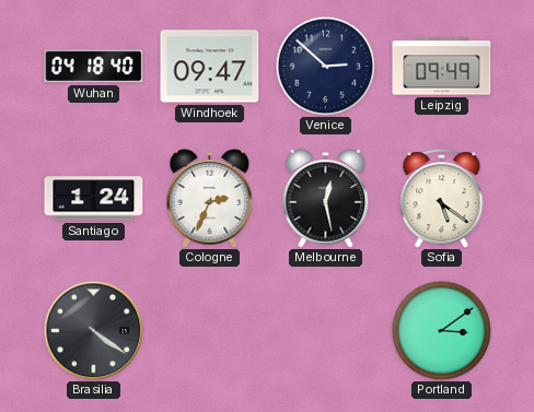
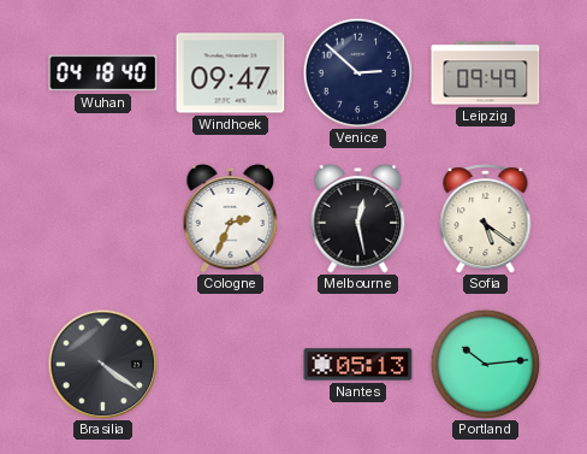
Santiago: 1:24 -> none
Nantes: none -> 05:13
Portland: 3:09 -> 10:14
